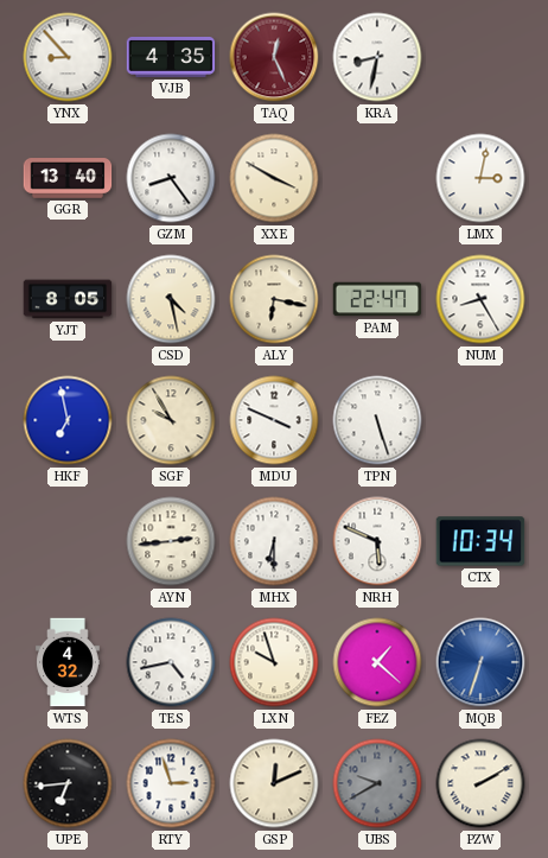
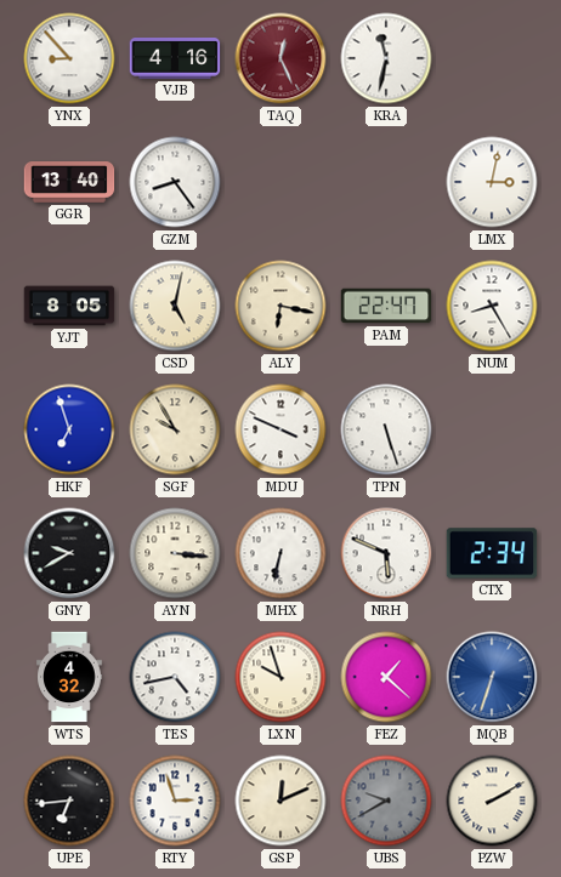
VJB: 4:35 -> 4:16
KRA: 8:32 -> 11:32
XXE: 3:50 -> none
CSD: 4:28 -> 5:02
HKF: 6:58 -> 6:57
GNY: none -> 9:40
AYN: 2:44 -> 3:16
MHX: 6:30 -> 6:32
CTX: 10:34 -> 2:34
